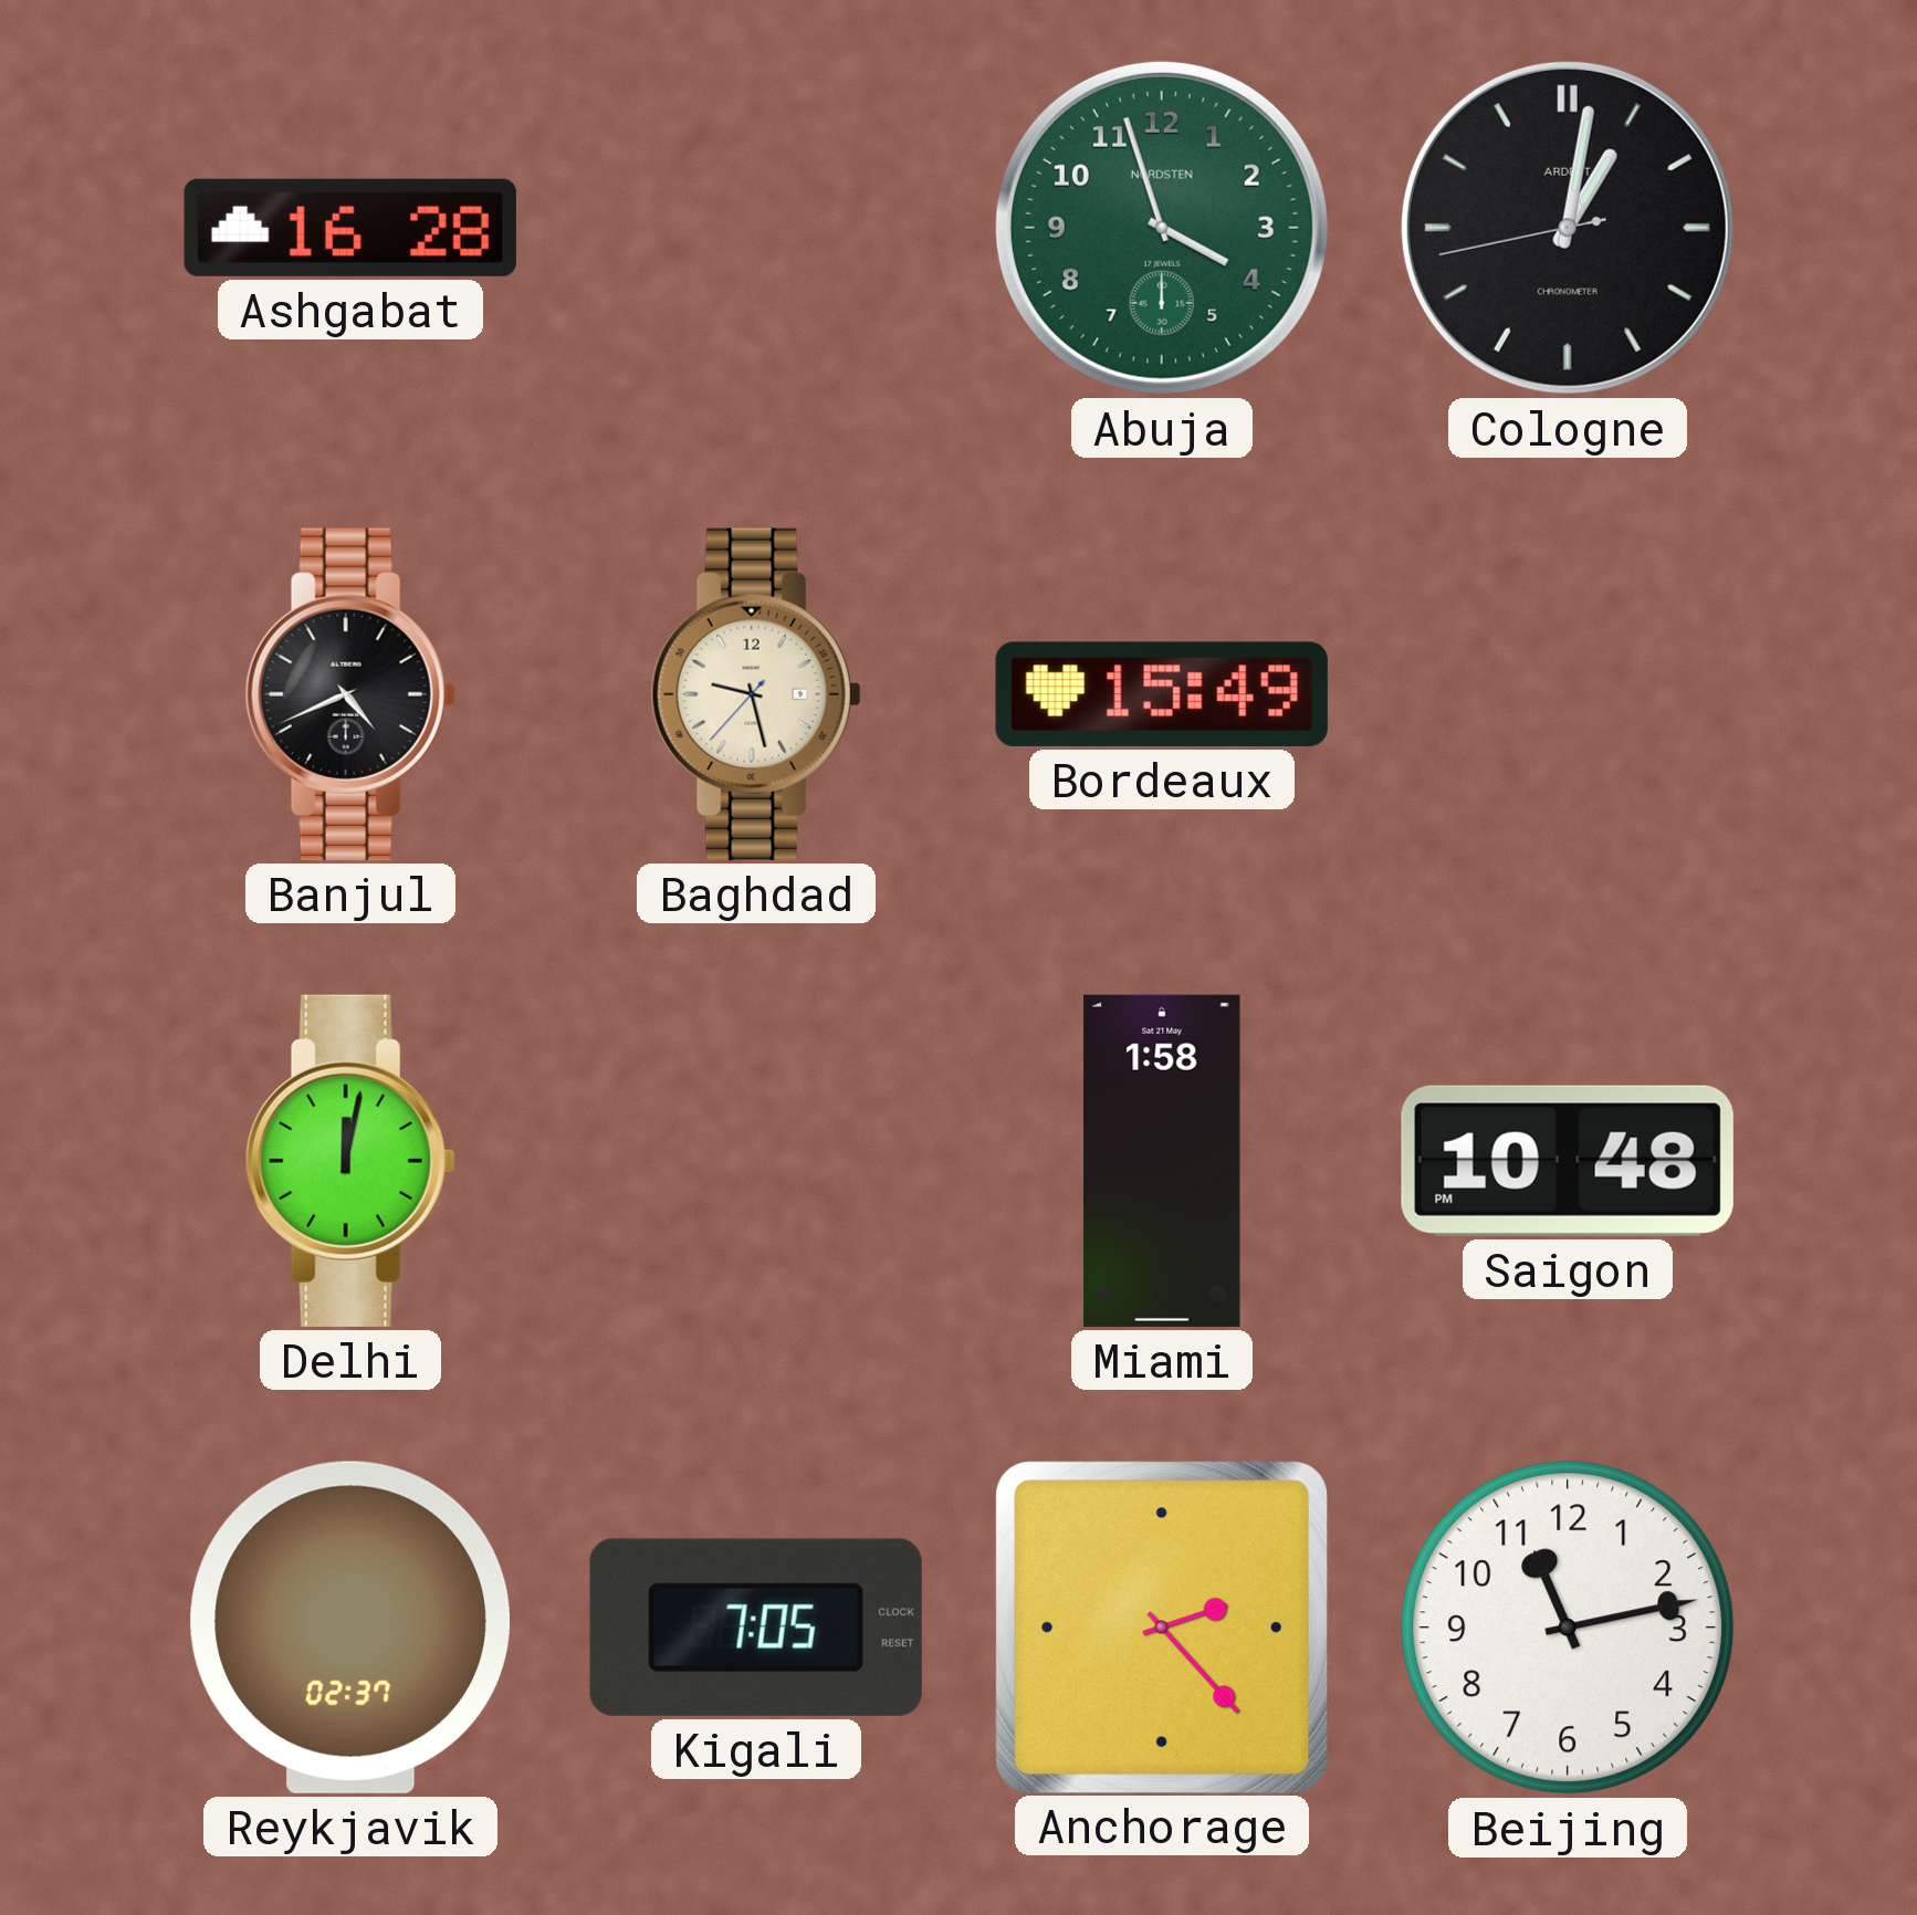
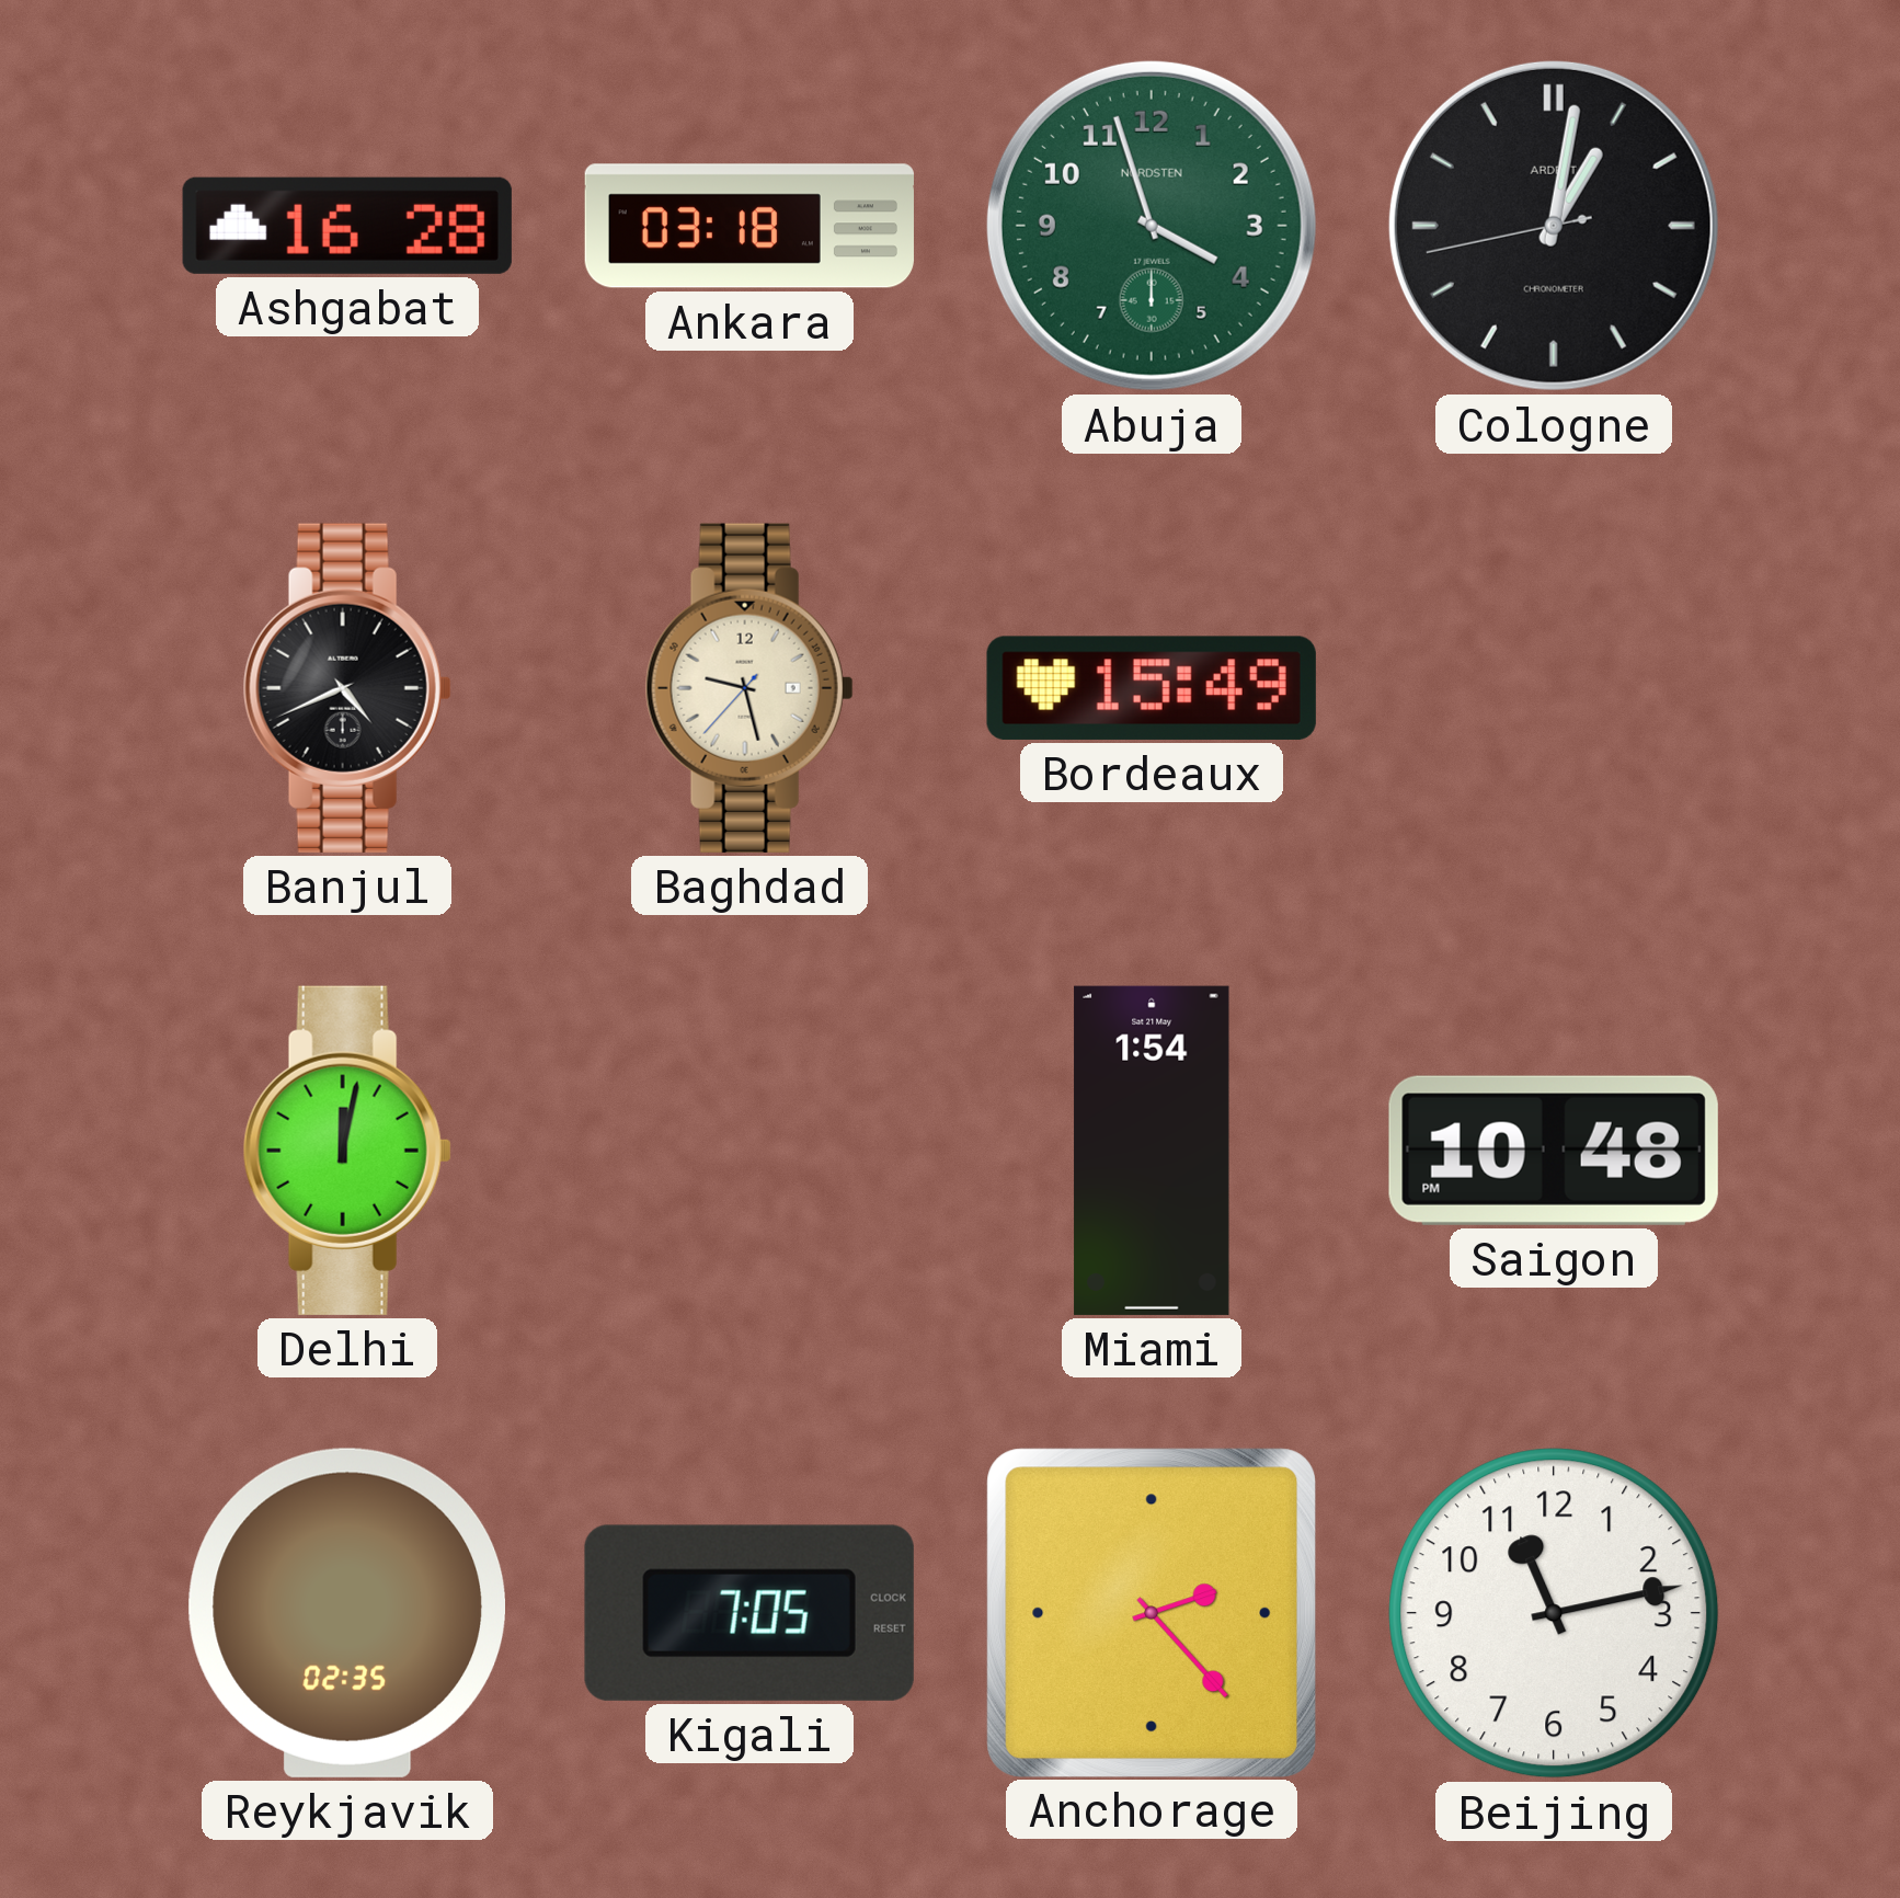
Ankara: none -> 03:18
Miami: 1:58 -> 1:54
Reykjavik: 02:37 -> 02:35
